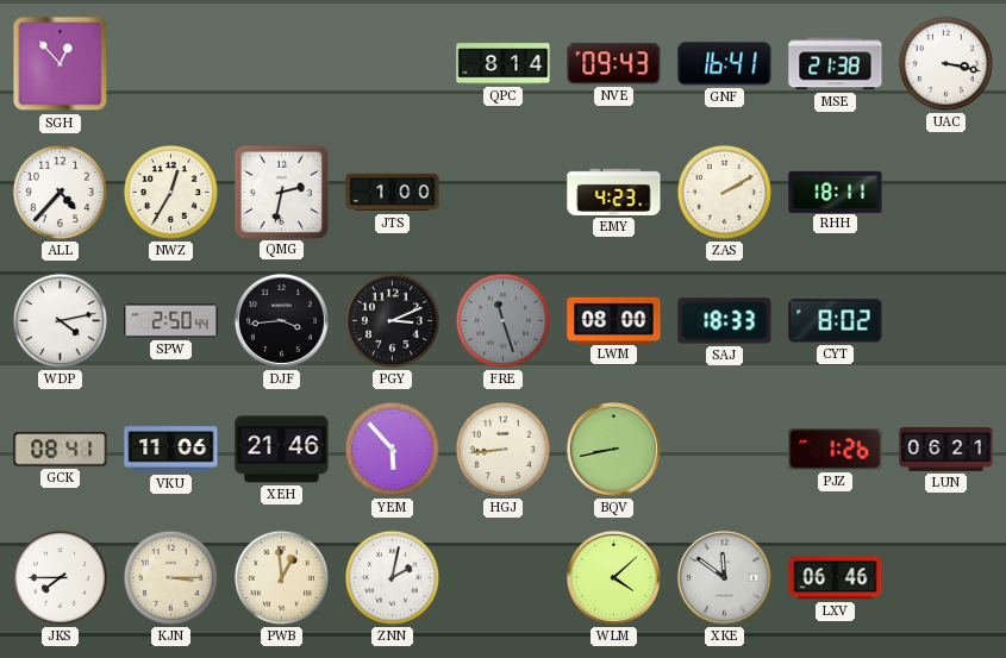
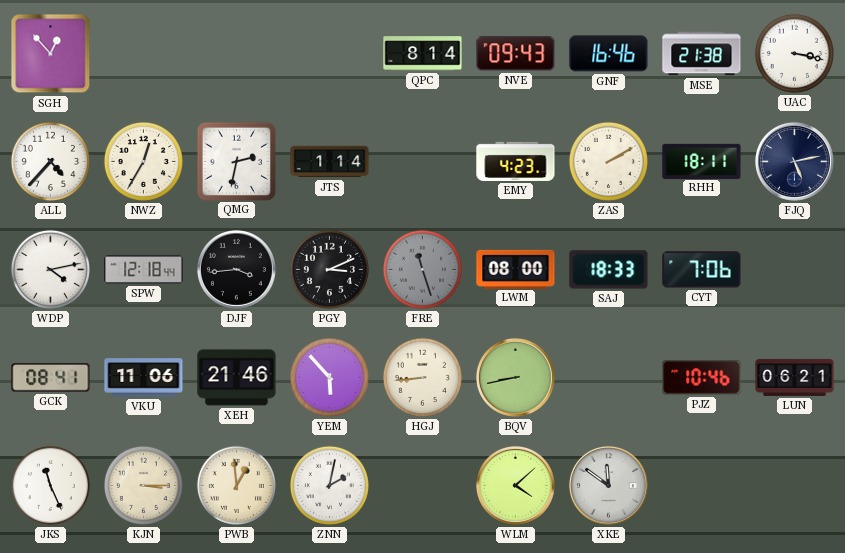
GNF: 16:41 -> 16:46
JTS: 1:00 -> 1:14
FJQ: none -> 5:13
SPW: 2:50 -> 12:18
CYT: 8:02 -> 7:06
PJZ: 1:26 -> 10:46
JKS: 7:45 -> 11:26
LXV: 06:46 -> none
